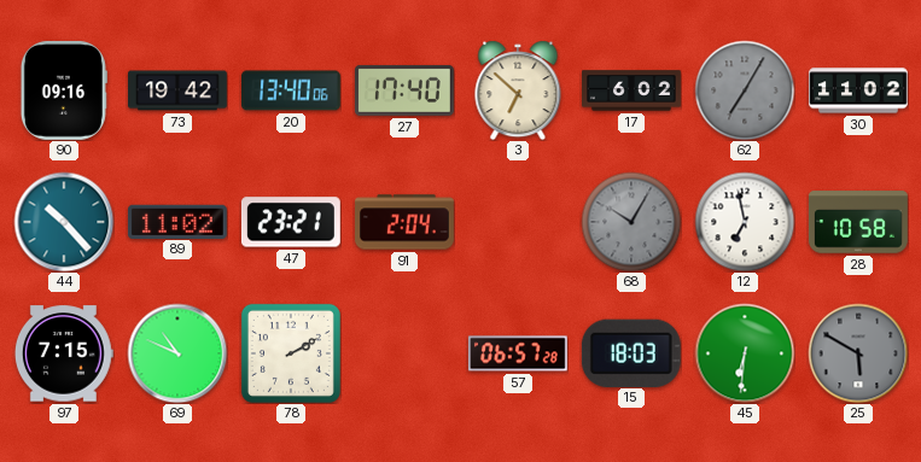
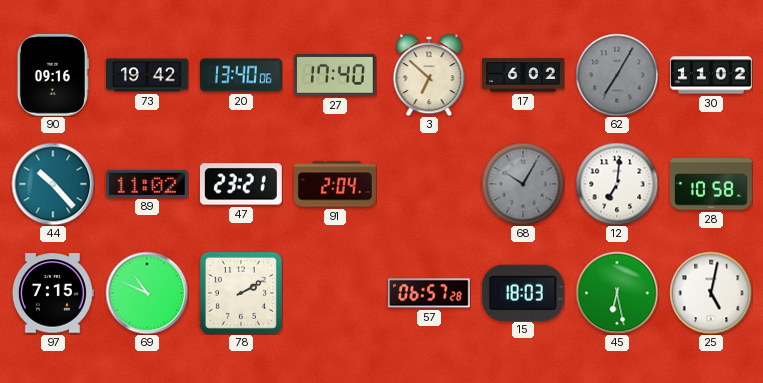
12: 6:58 -> 7:01
45: 6:31 -> 6:28
25: 5:50 -> 5:02
25 dial: grey -> white
